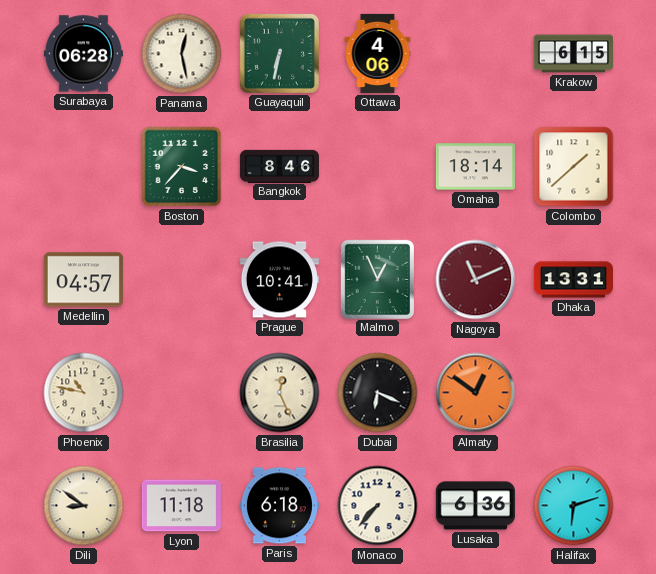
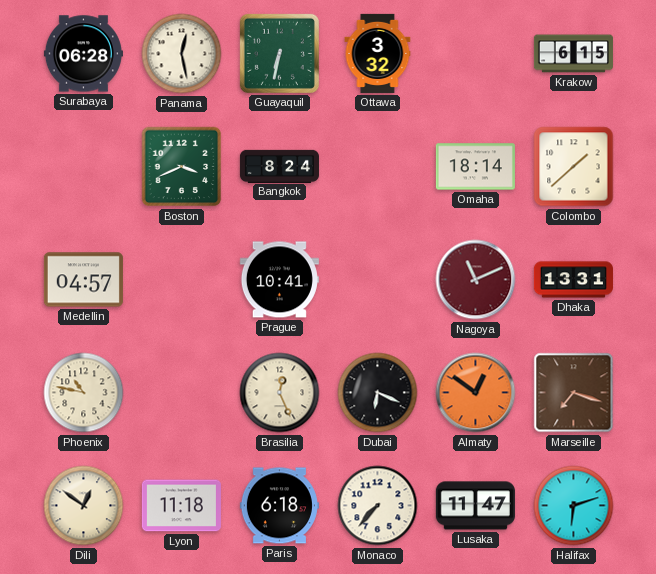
Ottawa: 4:06 -> 3:32
Boston: 3:37 -> 3:41
Bangkok: 8:46 -> 8:24
Malmo: 12:56 -> none
Marseille: none -> 7:18
Dili: 8:51 -> 12:51
Lusaka: 6:36 -> 11:47
